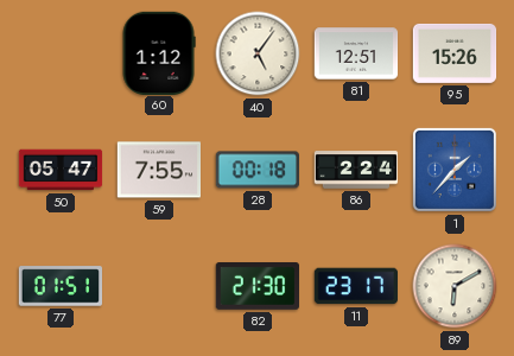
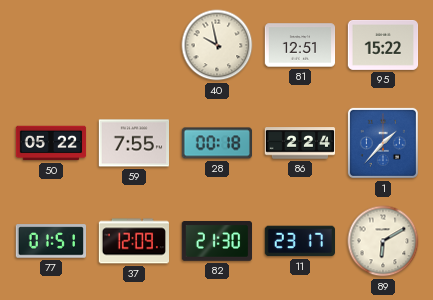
60: 1:12 -> none
40: 5:06 -> 9:58
95: 15:26 -> 15:22
50: 05:47 -> 05:22
37: none -> 12:09
